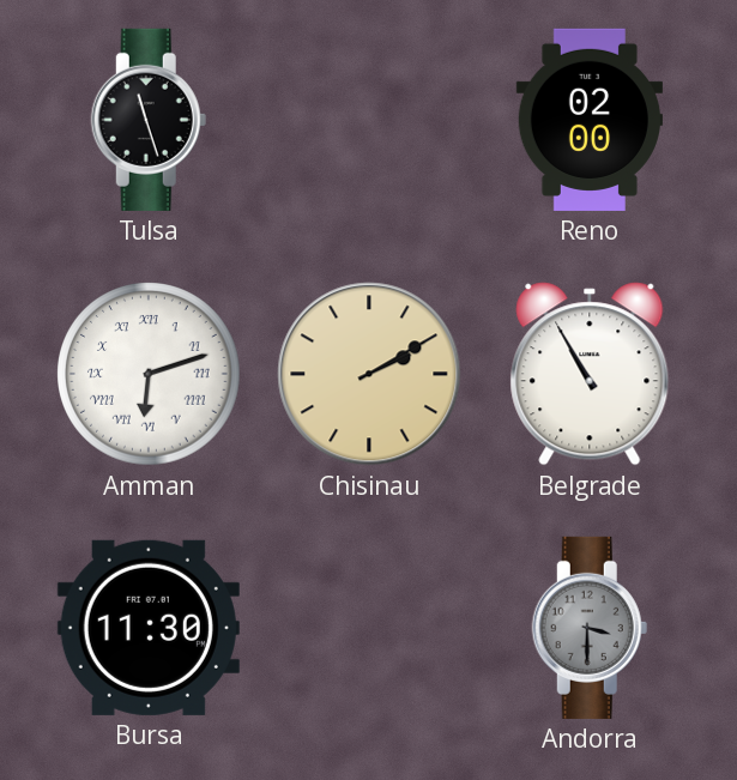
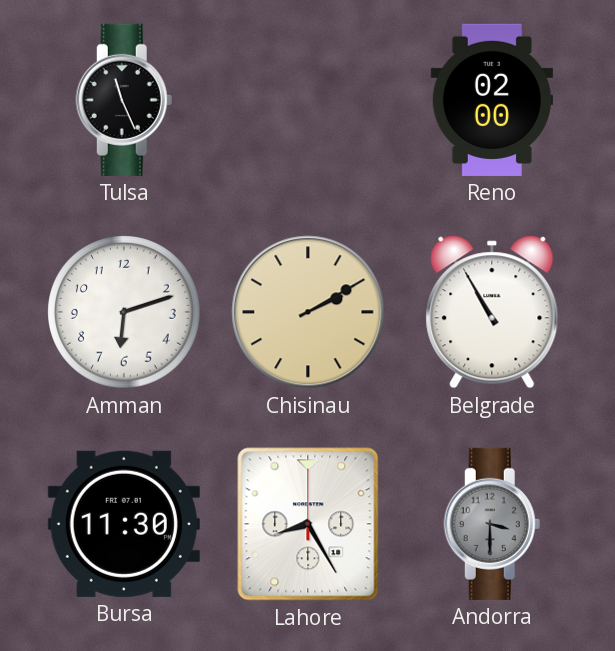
Tulsa: 11:27 -> 11:26
Amman numerals: Roman -> Arabic
Lahore: none -> 8:25
